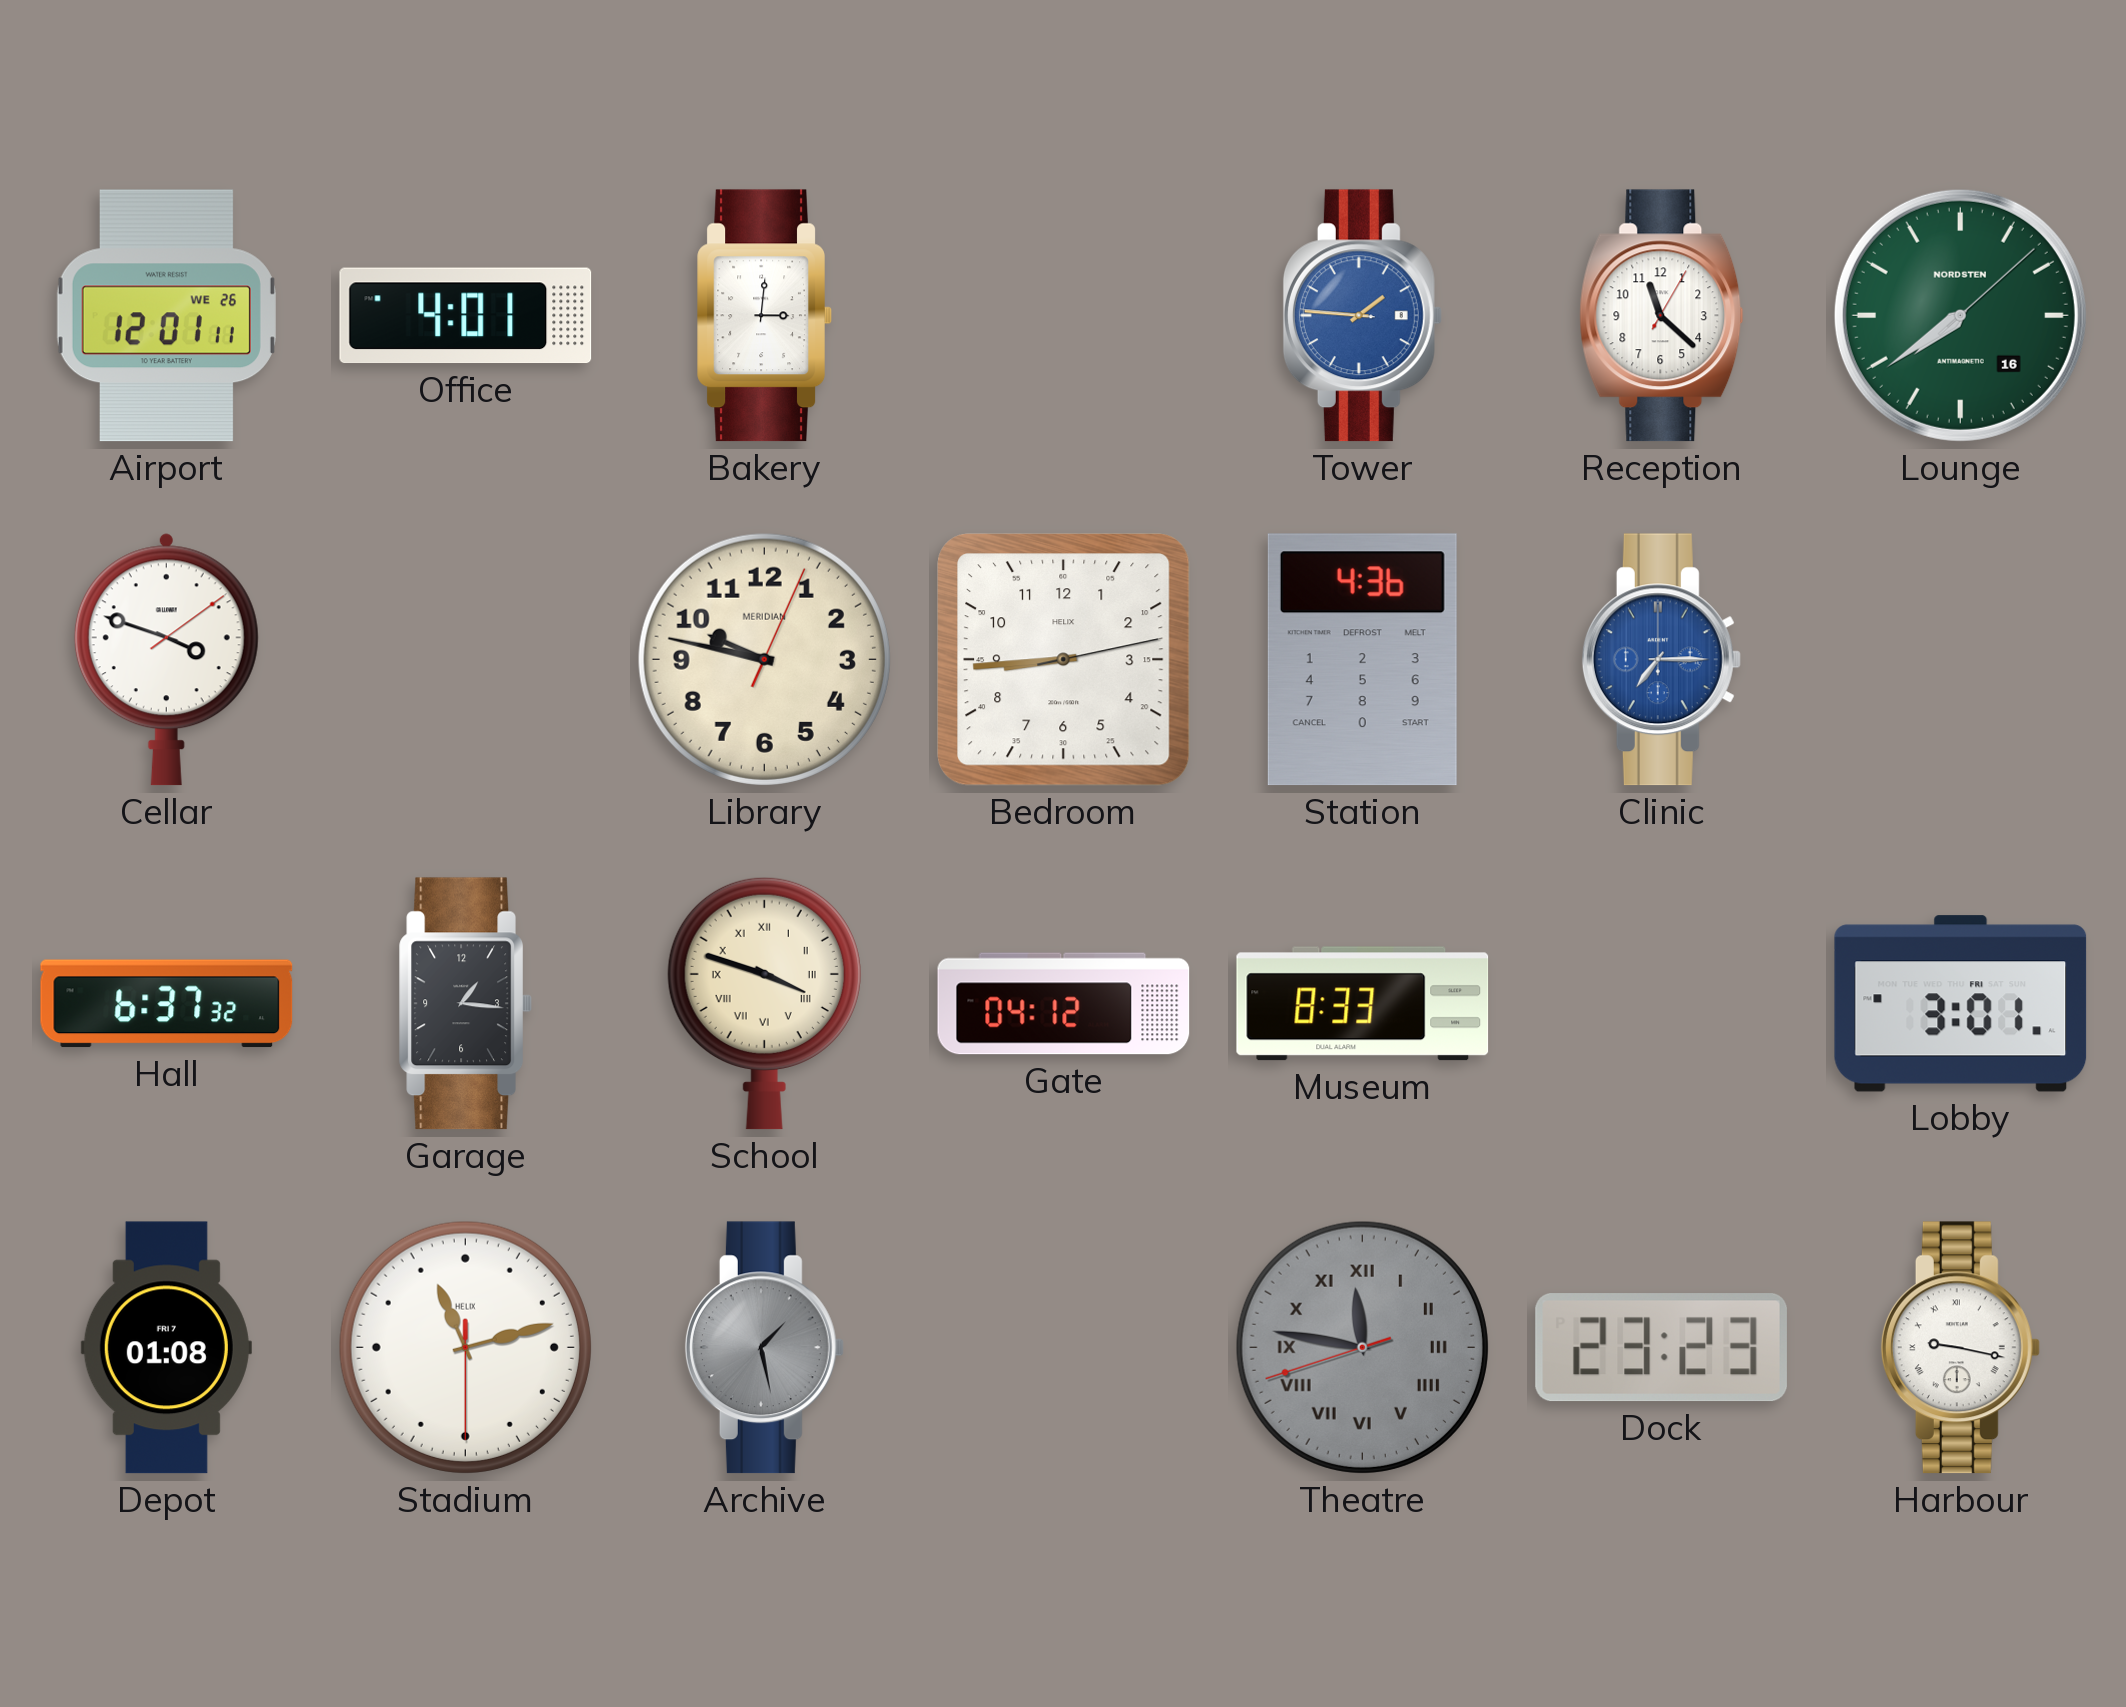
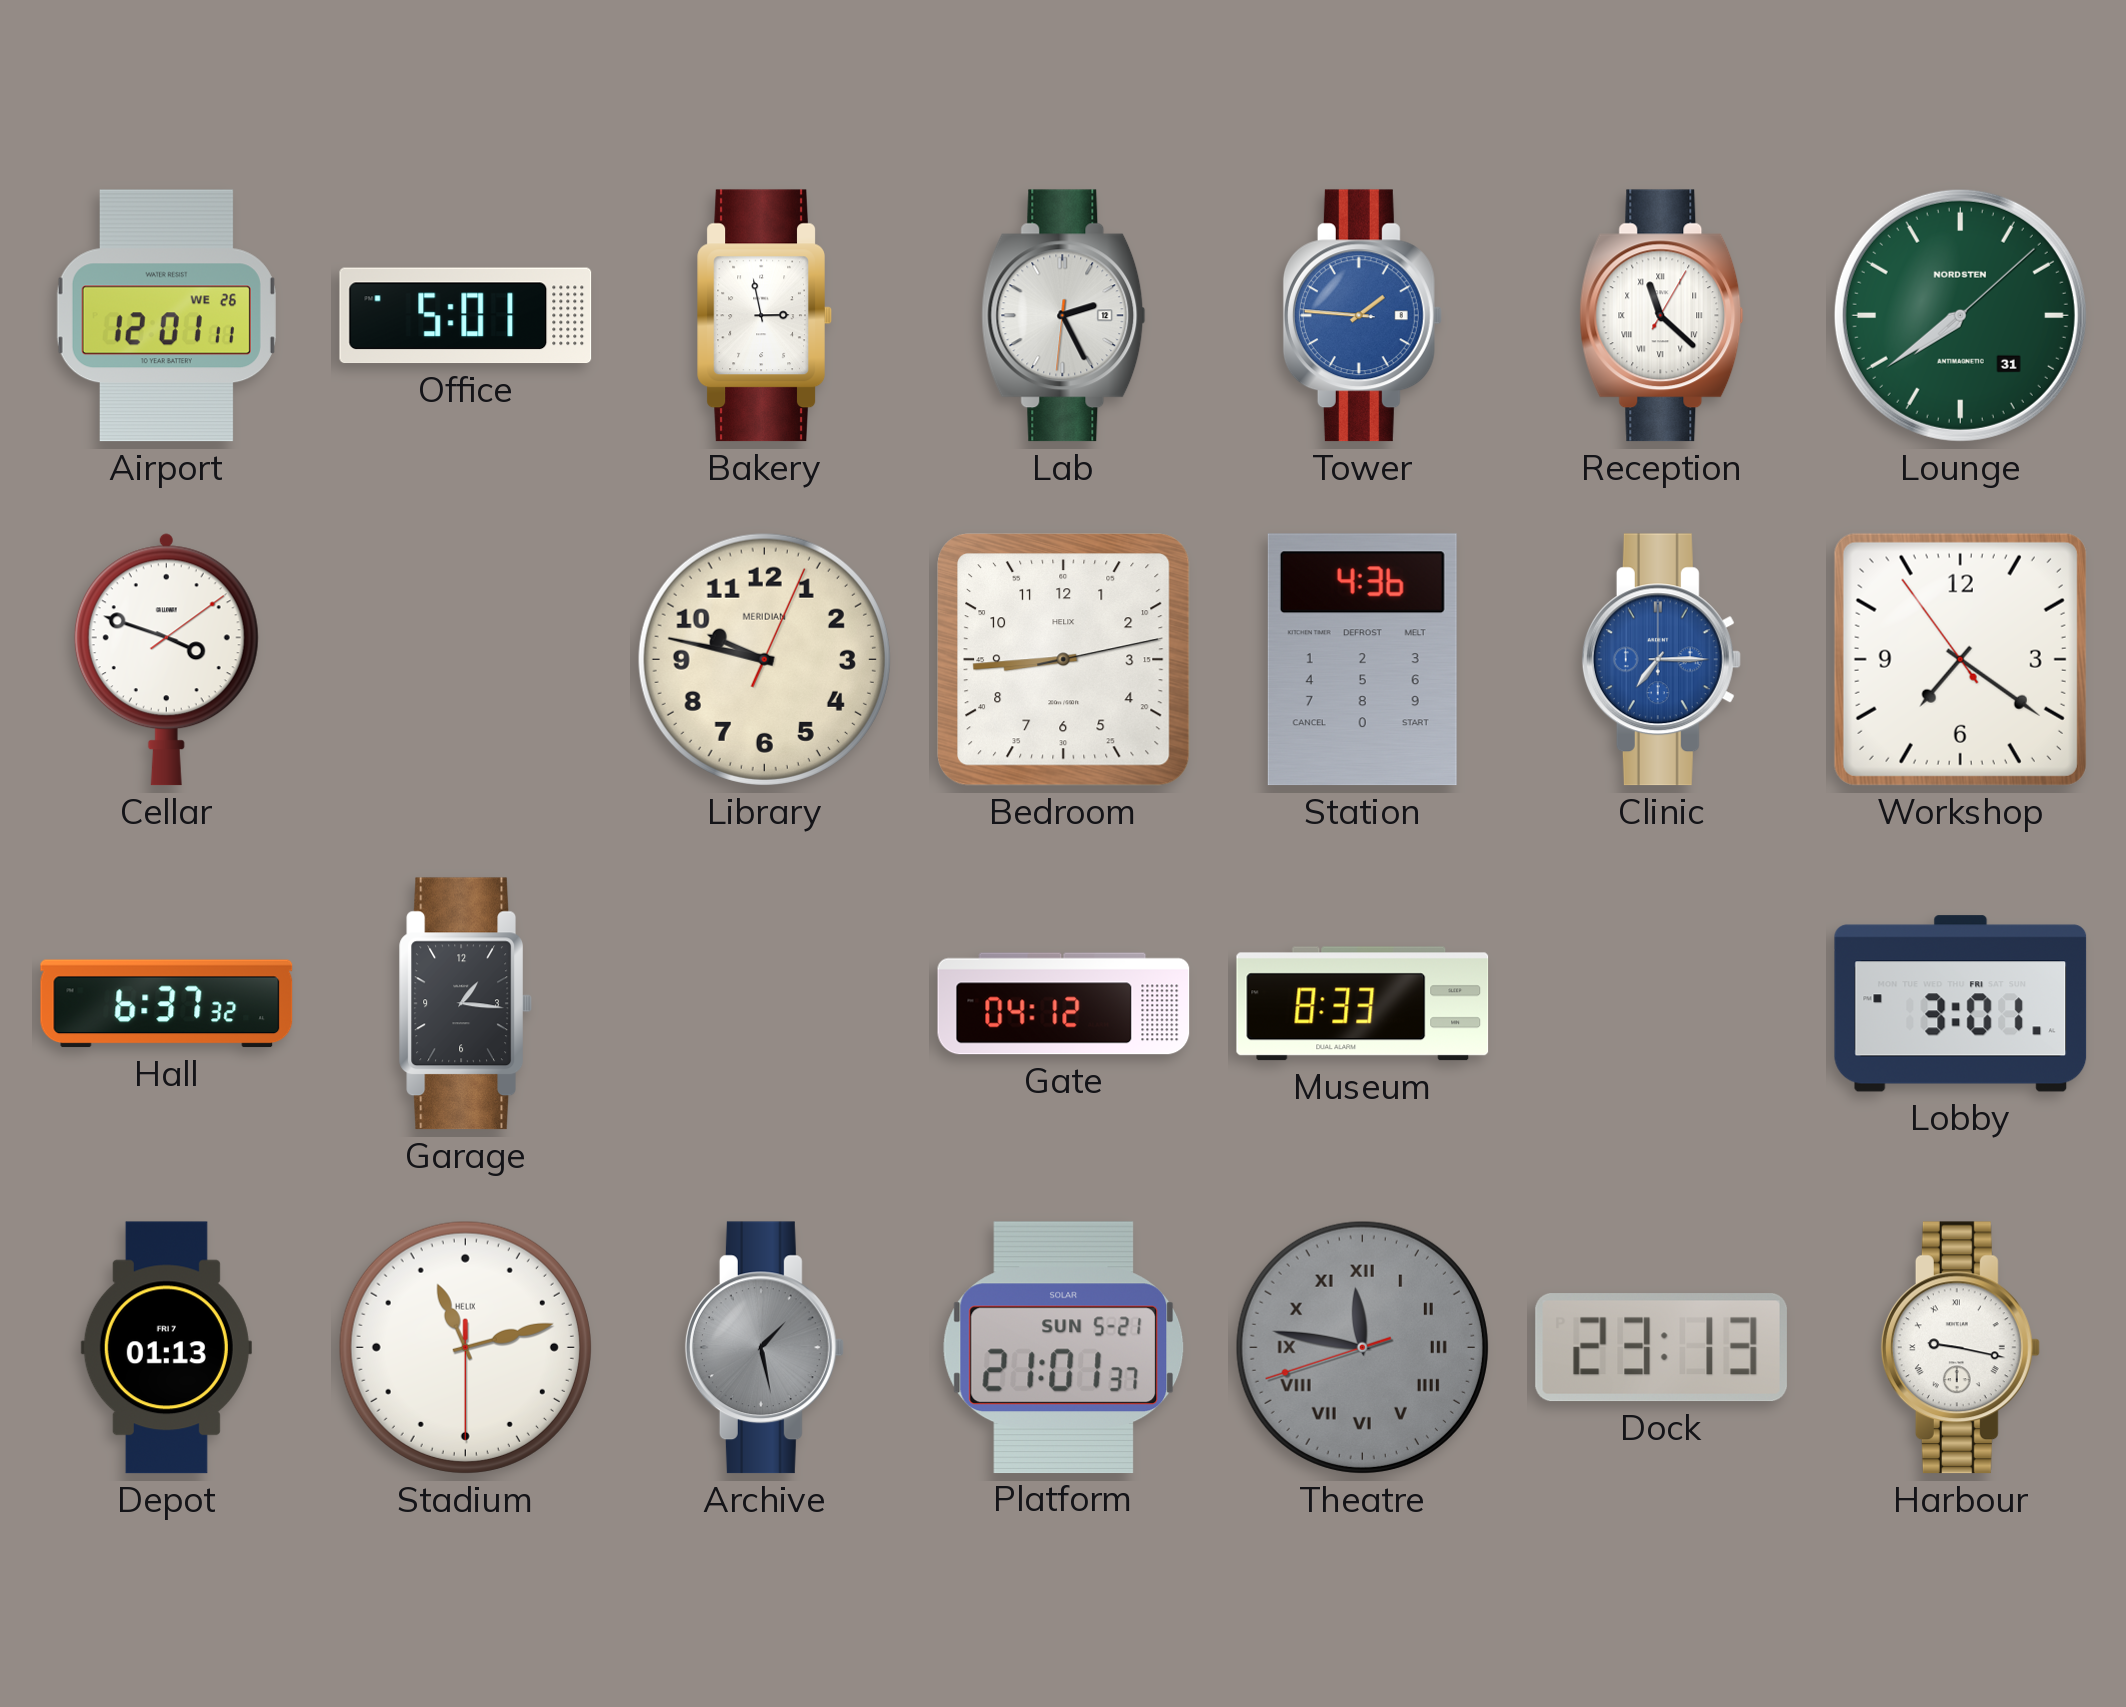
Office: 4:01 -> 5:01
Bakery: 3:01 -> 2:58
Lab: none -> 2:25
Reception numerals: Arabic -> Roman
Lounge date: 16 -> 31
Workshop: none -> 7:20
School: 3:48 -> none
Depot: 01:08 -> 01:13
Platform: none -> 21:01
Dock: 23:23 -> 23:13
